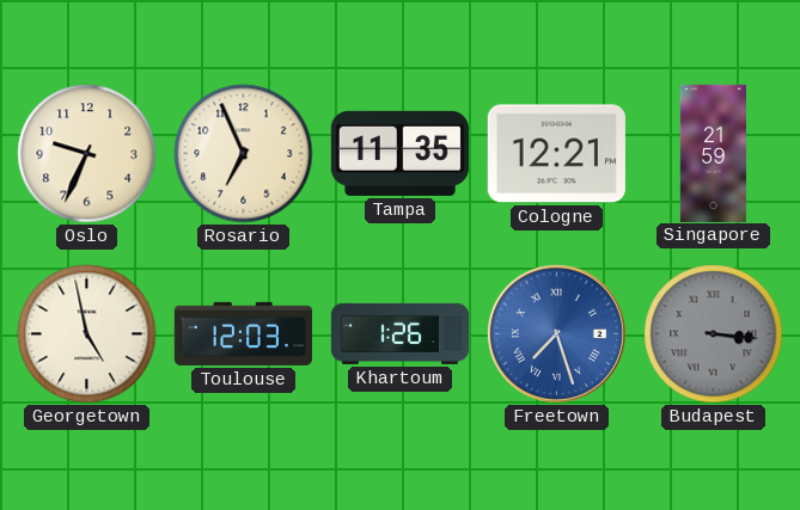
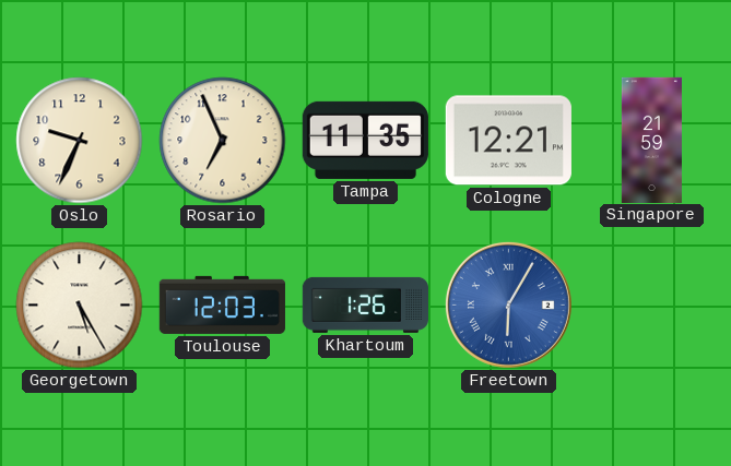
Georgetown: 4:58 -> 5:25
Freetown: 7:27 -> 6:05
Budapest: 3:16 -> none
